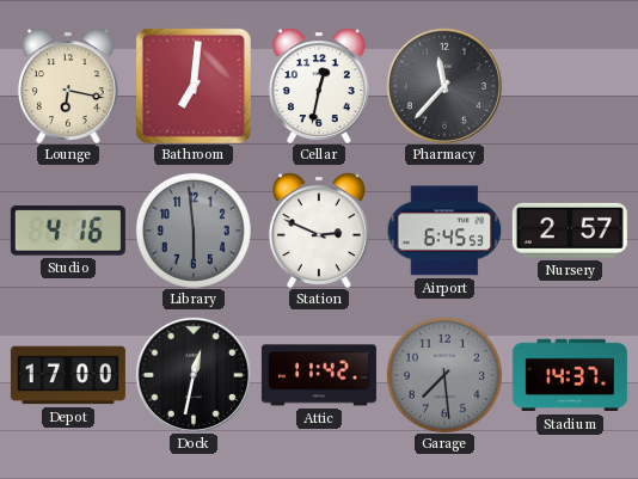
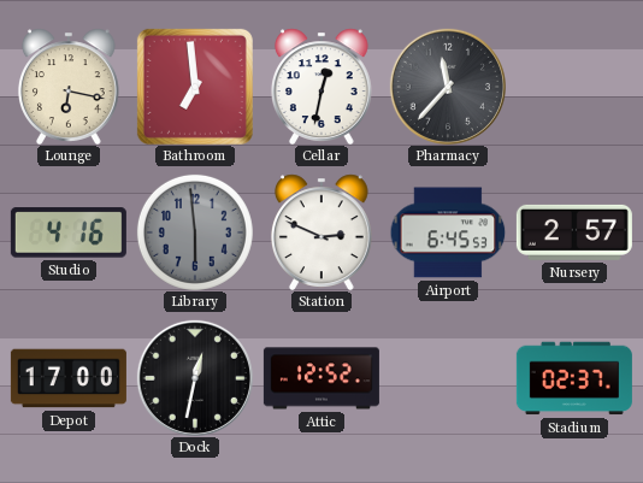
Bathroom: 7:01 -> 6:59
Attic: 11:42 -> 12:52
Garage: 7:29 -> none
Stadium: 14:37 -> 02:37
